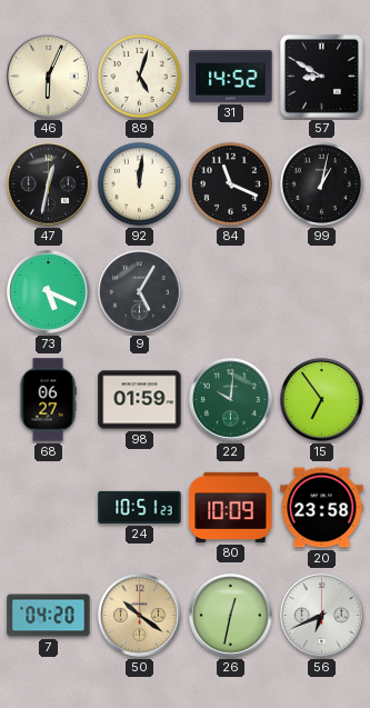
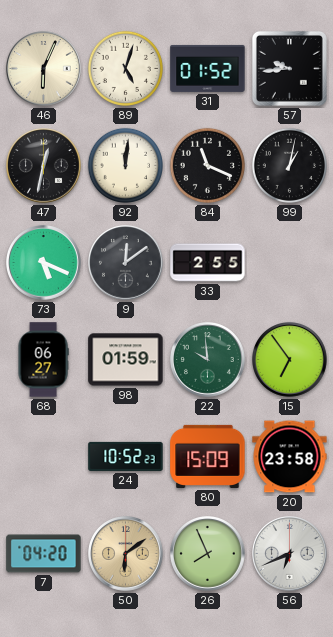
31: 14:52 -> 01:52
57: 8:50 -> 9:44
9: 5:05 -> 12:09
33: none -> 2:55
22: 10:01 -> 9:59
24: 10:51 -> 10:52
80: 10:09 -> 15:09
50: 10:21 -> 6:09
26: 12:32 -> 7:56
